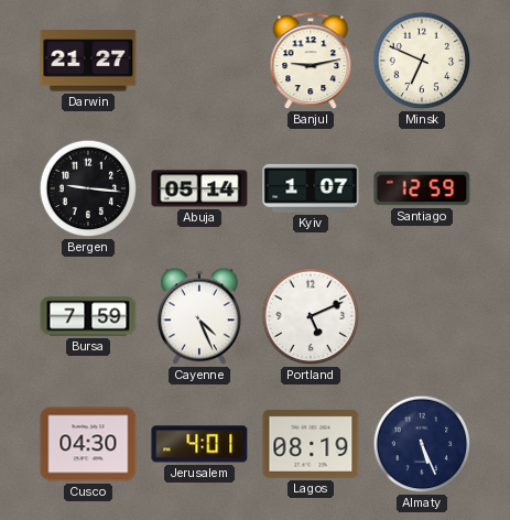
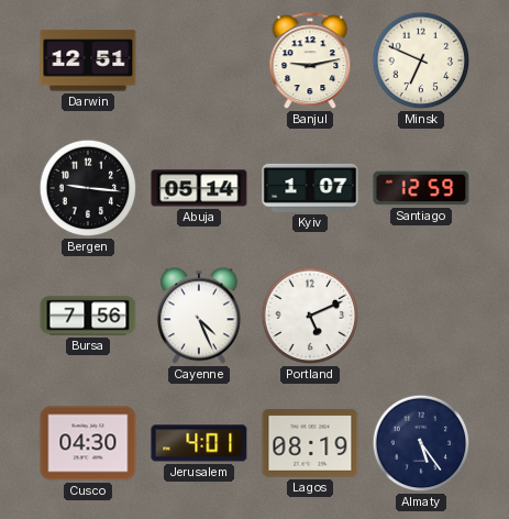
Darwin: 21:27 -> 12:51
Bursa: 7:59 -> 7:56
Almaty: 5:26 -> 5:24
